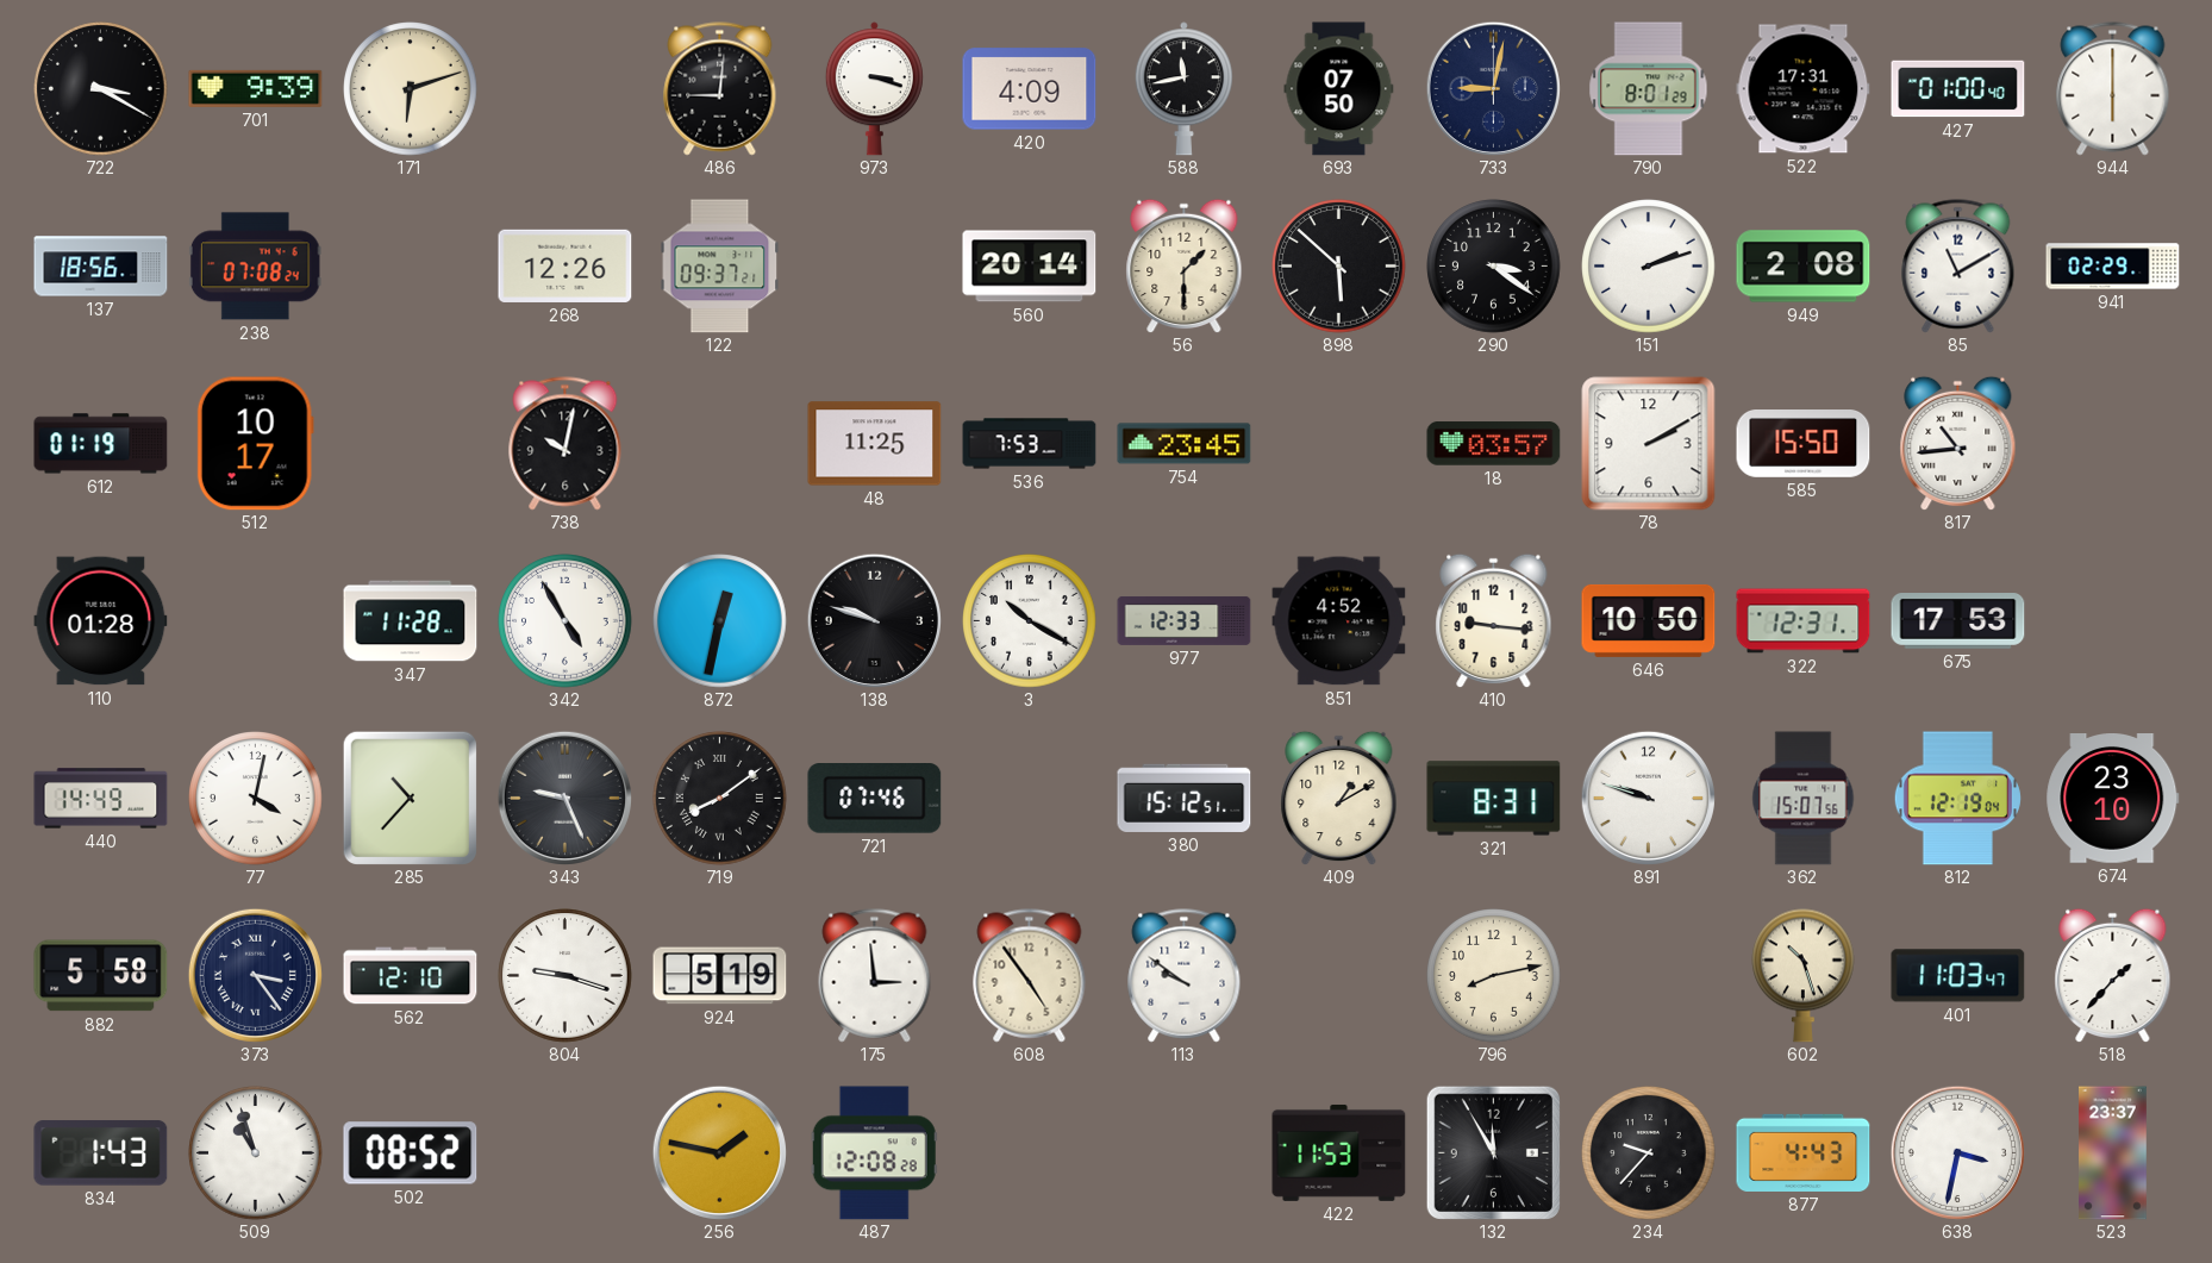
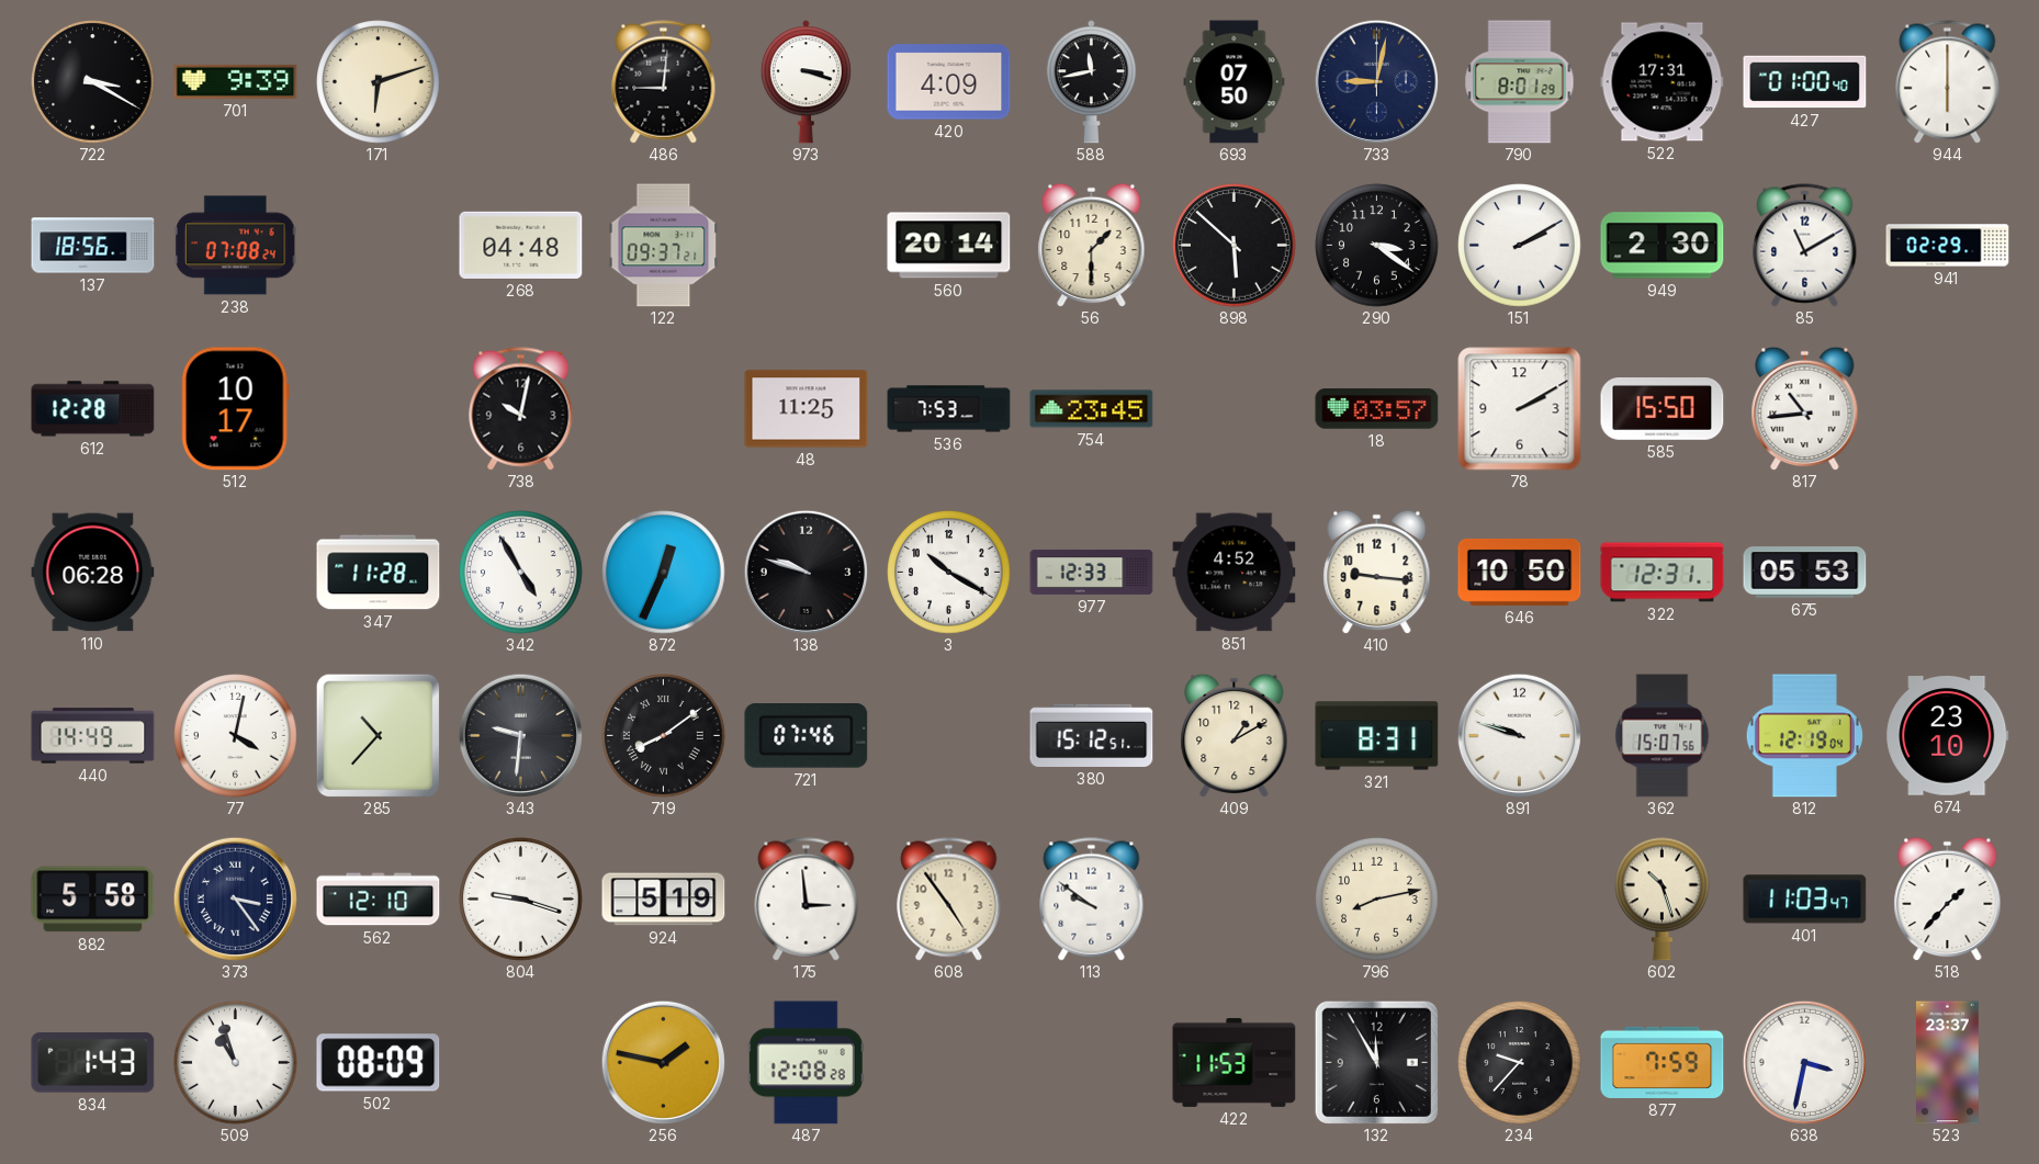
268: 12:26 -> 04:48
151: 2:12 -> 2:10
949: 2:08 -> 2:30
612: 01:19 -> 12:28
110: 01:28 -> 06:28
872: 12:32 -> 12:34
675: 17:53 -> 05:53
343: 9:26 -> 9:31
502: 08:52 -> 08:09
877: 4:43 -> 7:59
